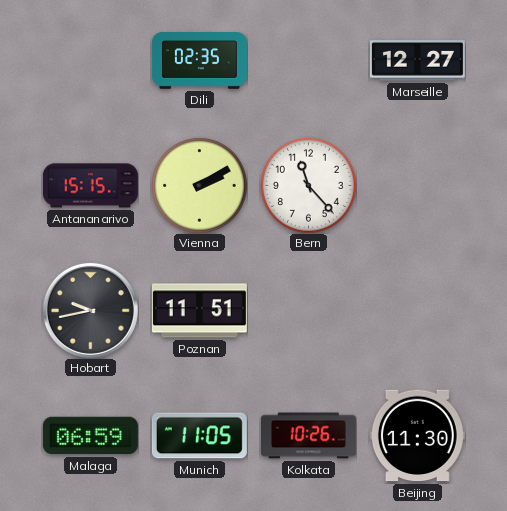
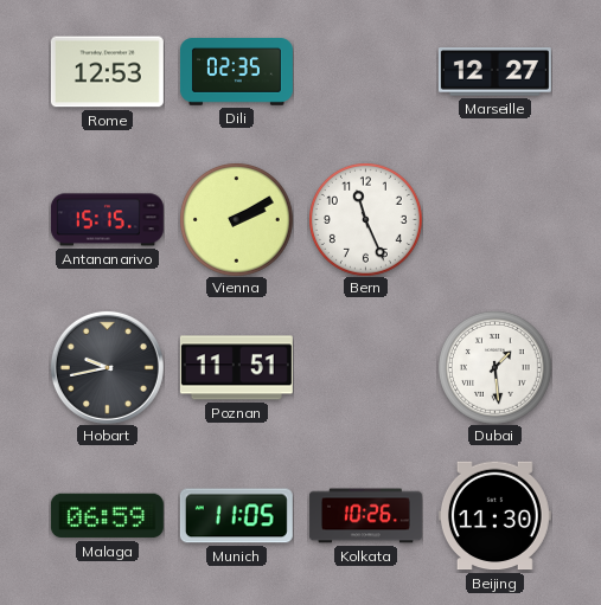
Rome: none -> 12:53
Bern: 11:23 -> 11:26
Dubai: none -> 1:29
